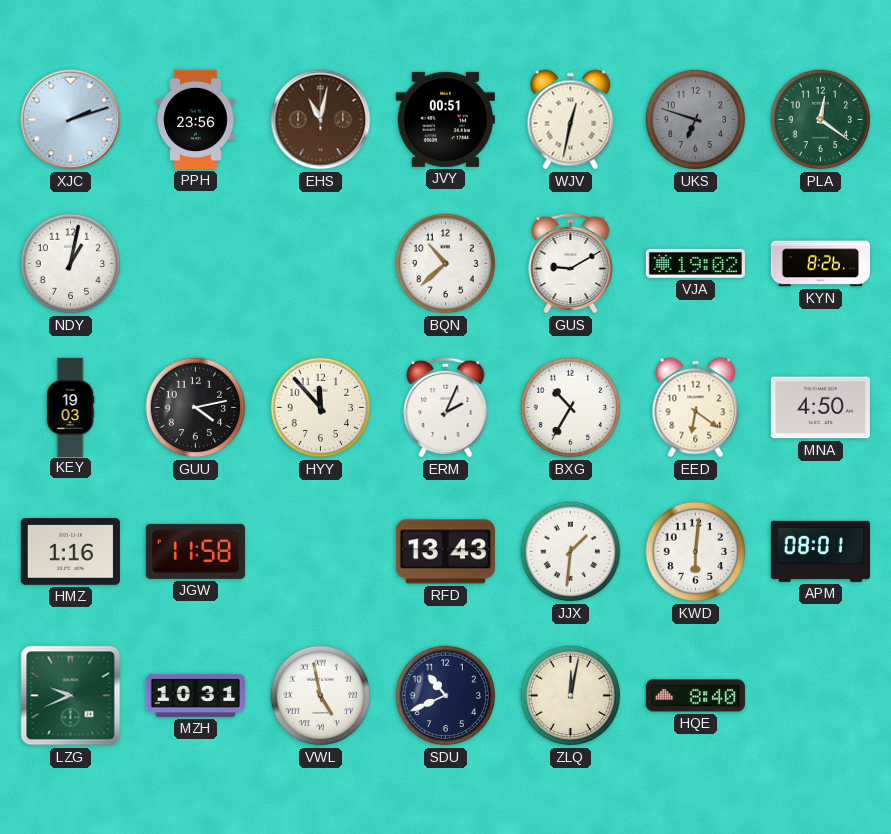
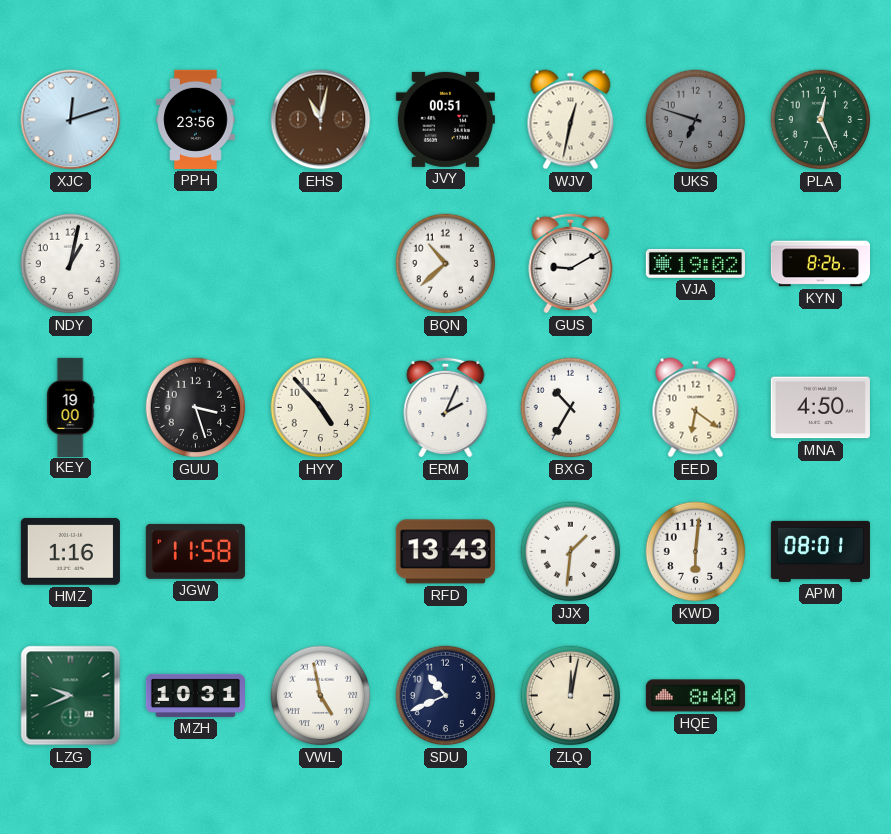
XJC: 2:12 -> 12:12
PLA: 12:21 -> 12:26
KEY: 19:03 -> 19:00
GUU: 4:13 -> 3:27
HYY: 11:53 -> 4:53
